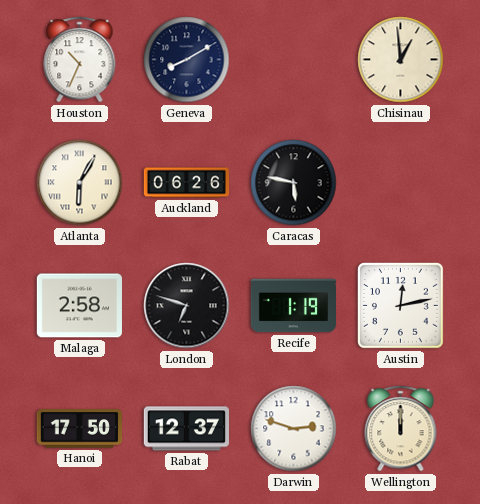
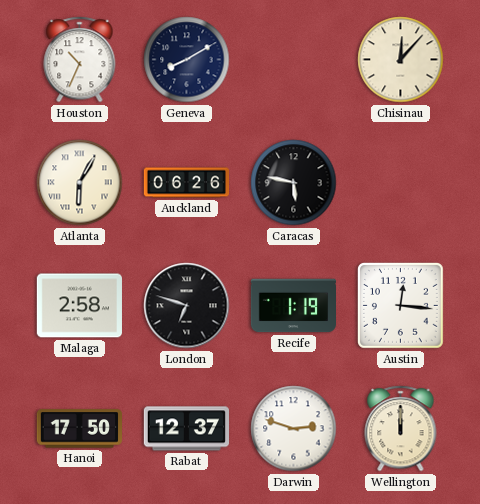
Chisinau: 12:59 -> 12:07
Austin: 12:13 -> 12:16
